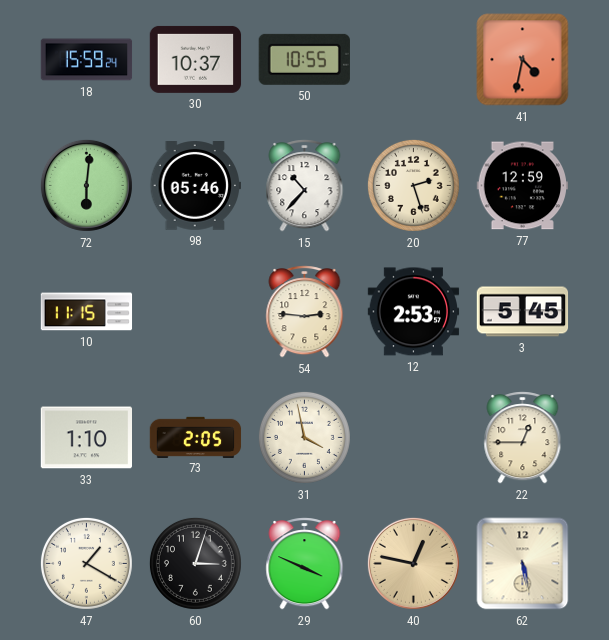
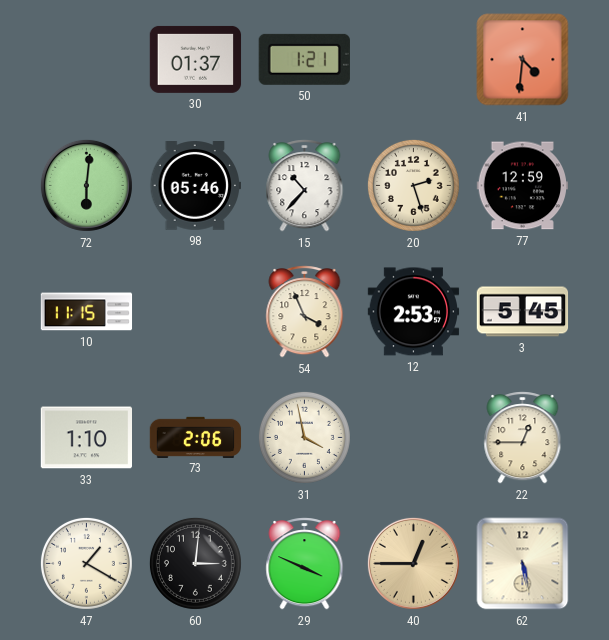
18: 15:59 -> none
30: 10:37 -> 01:37
50: 10:55 -> 1:21
41: 4:32 -> 4:31
54: 2:46 -> 3:56
73: 2:05 -> 2:06
60: 3:03 -> 3:01
40: 12:47 -> 12:45
